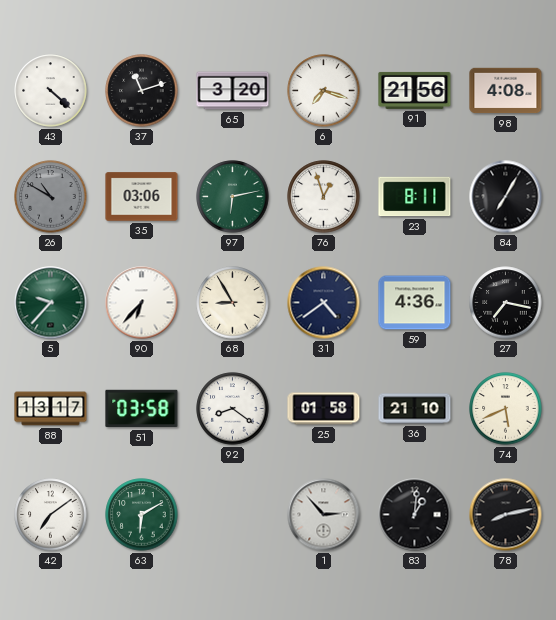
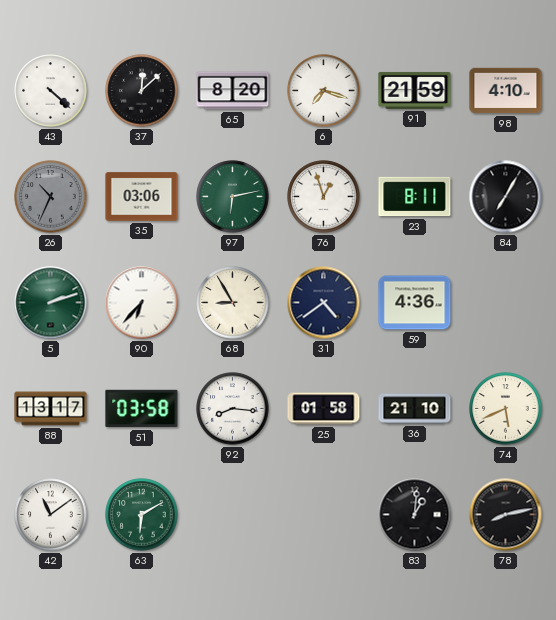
37: 11:12 -> 12:08
65: 3:20 -> 8:20
91: 21:56 -> 21:59
98: 4:08 -> 4:10
26: 10:50 -> 10:34
5: 9:37 -> 2:12
27: 7:17 -> none
92: 8:21 -> 8:16
42: 7:09 -> 11:09
1: 2:53 -> none
